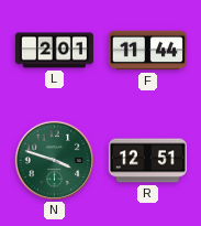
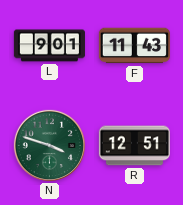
L: 2:01 -> 9:01
F: 11:44 -> 11:43
